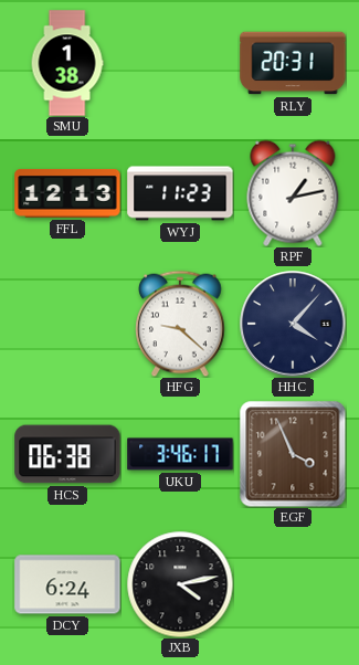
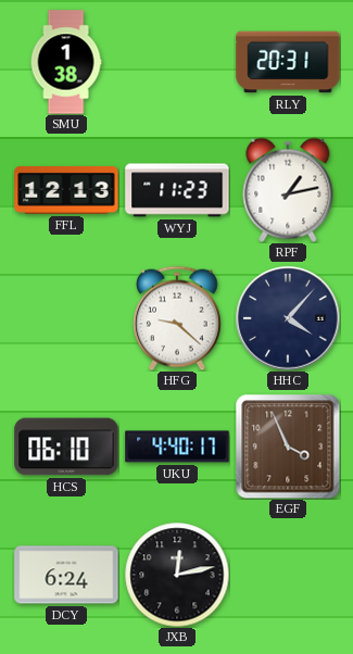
HCS: 06:38 -> 06:10
UKU: 3:46 -> 4:40
JXB: 4:13 -> 12:13
